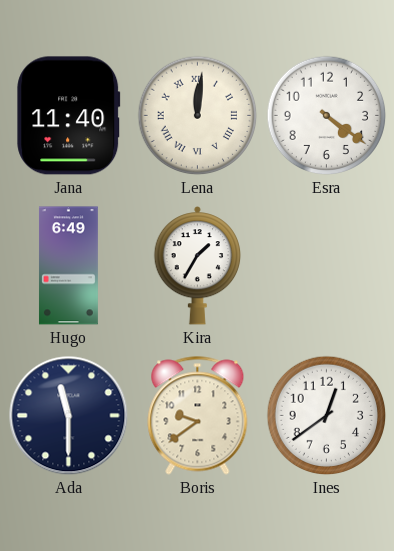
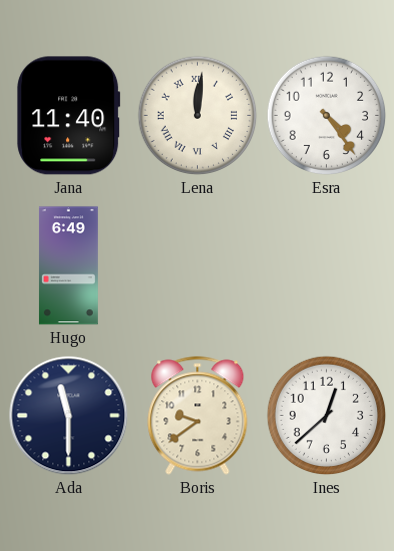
Esra: 4:21 -> 4:24
Kira: 1:35 -> none
Ines: 12:39 -> 12:38
